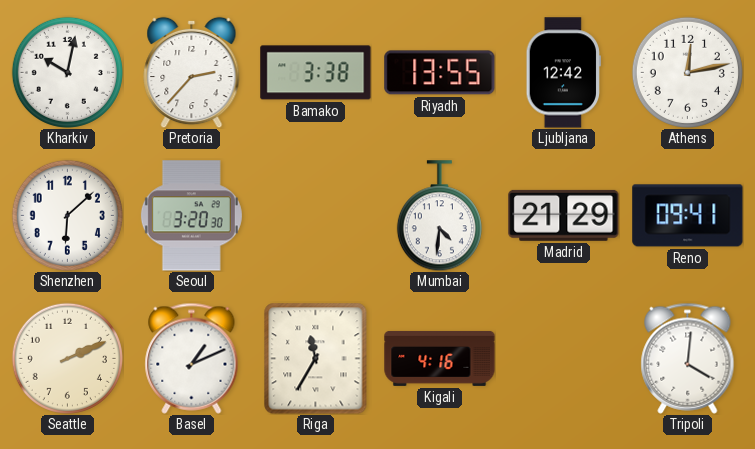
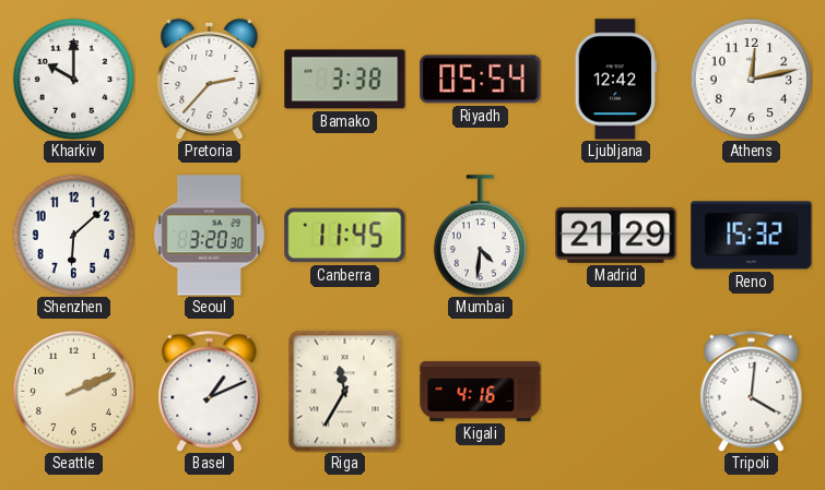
Kharkiv: 10:02 -> 10:00
Riyadh: 13:55 -> 05:54
Canberra: none -> 11:45
Reno: 09:41 -> 15:32
